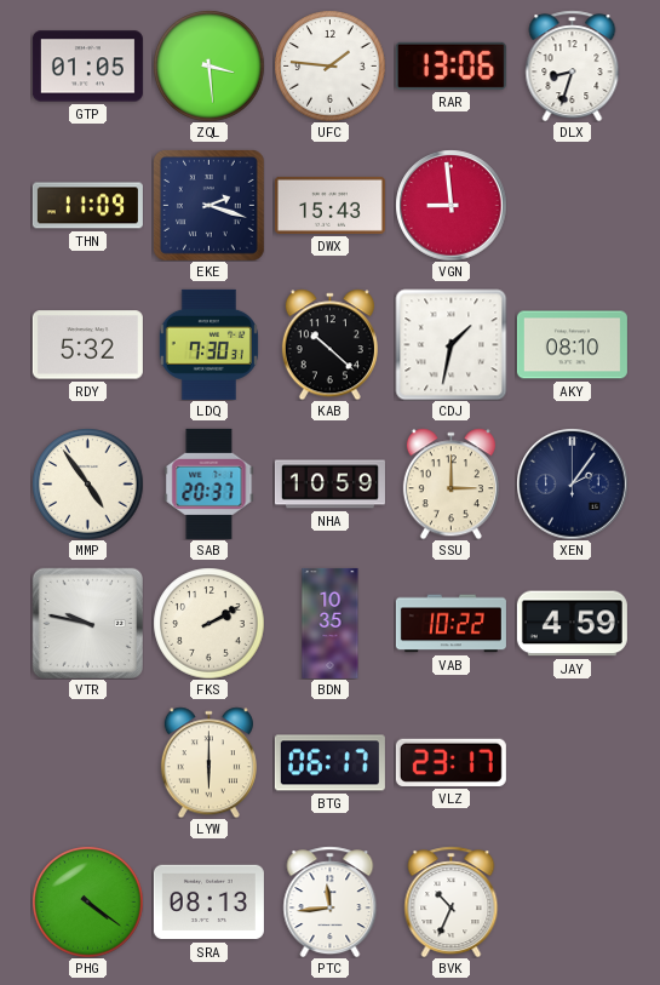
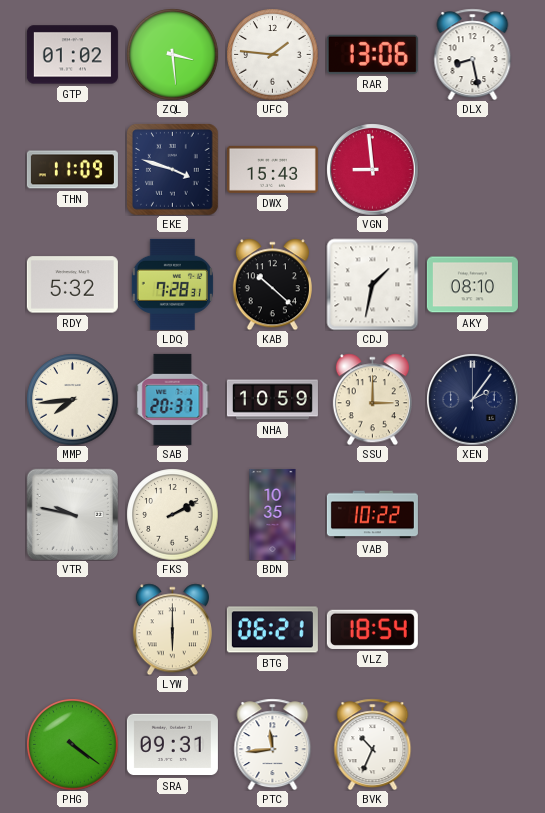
GTP: 01:05 -> 01:02
DLX: 8:33 -> 8:28
EKE: 2:18 -> 3:48
LDQ: 7:30 -> 7:28
MMP: 4:54 -> 7:44
JAY: 4:59 -> none
BTG: 06:17 -> 06:21
VLZ: 23:17 -> 18:54
SRA: 08:13 -> 09:31
